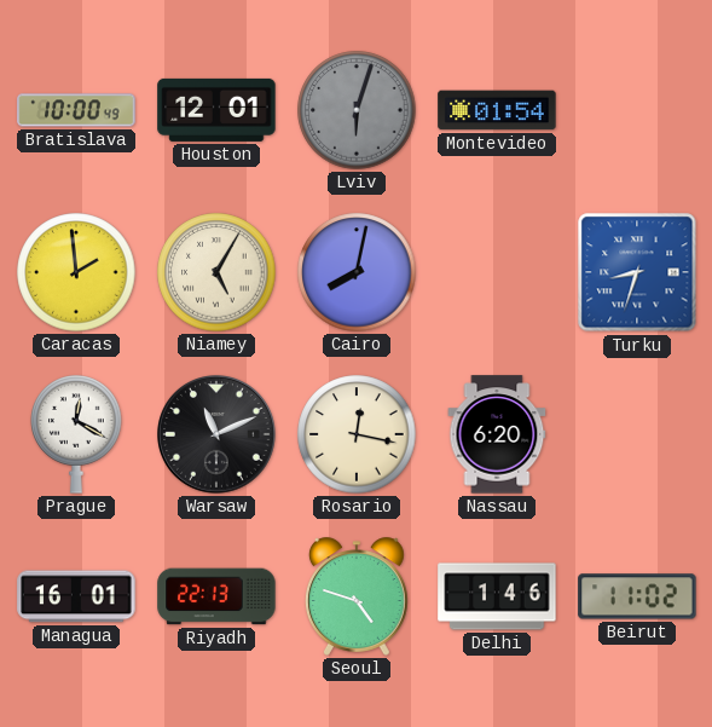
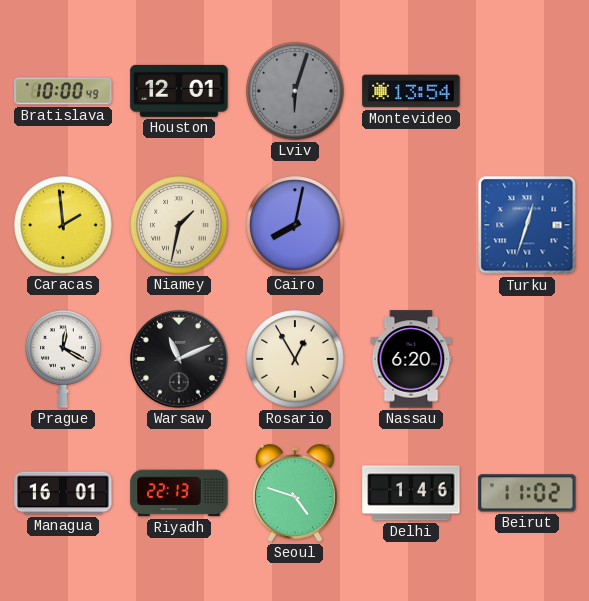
Montevideo: 01:54 -> 13:54
Niamey: 5:05 -> 1:32
Turku: 8:33 -> 12:33
Rosario: 12:17 -> 12:55
